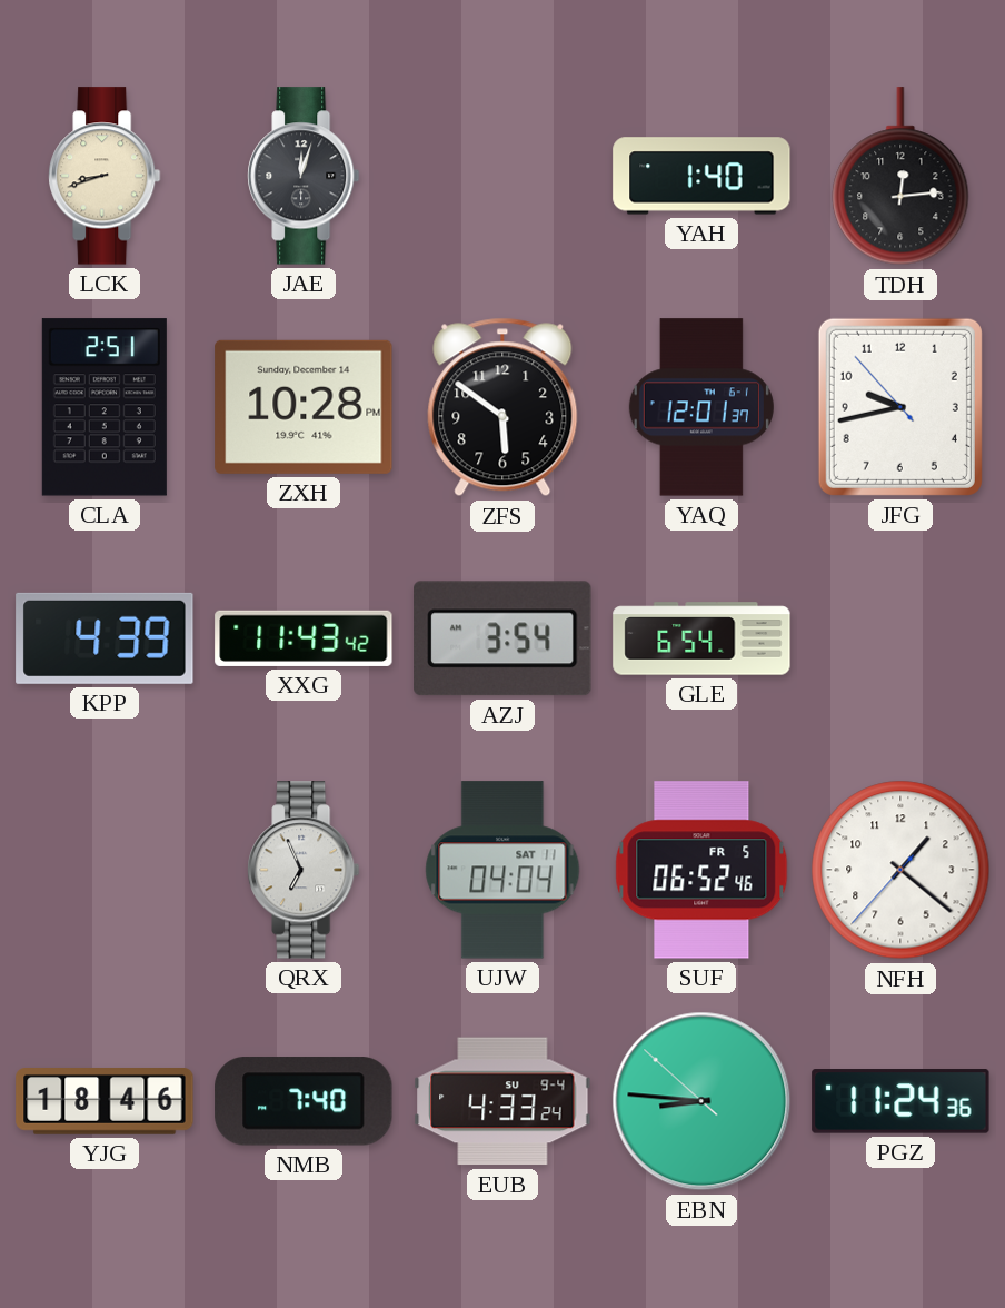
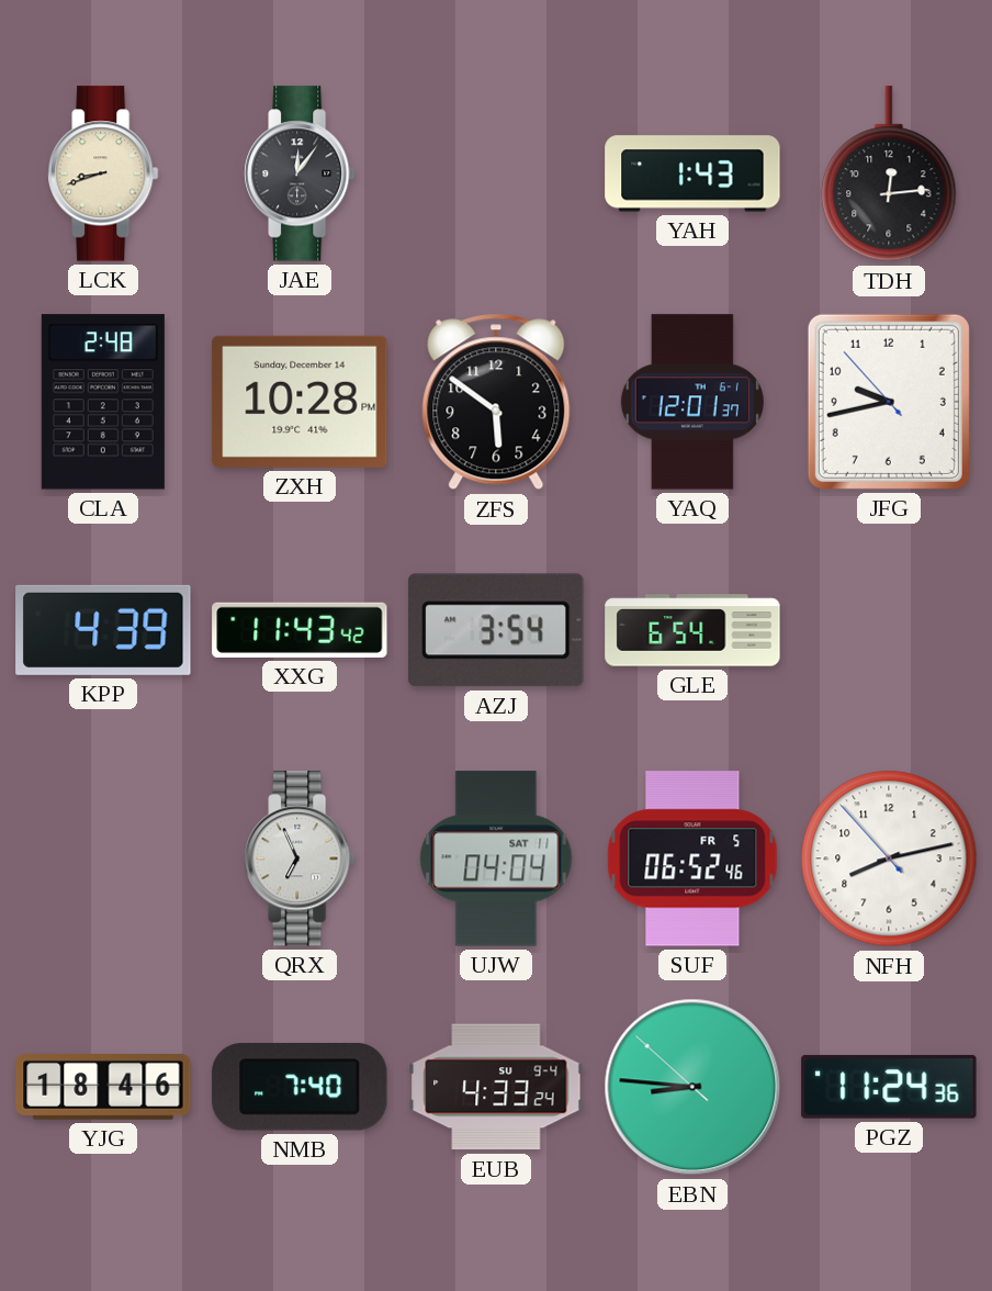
JAE: 12:03 -> 12:06
YAH: 1:40 -> 1:43
CLA: 2:51 -> 2:48
NFH: 1:21 -> 8:12
